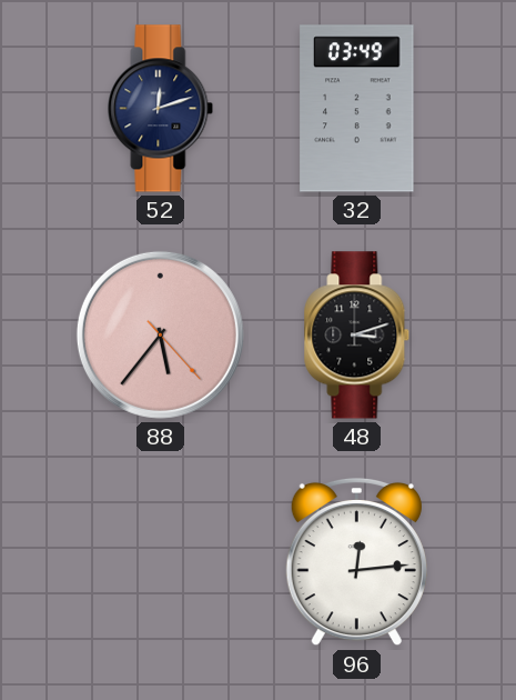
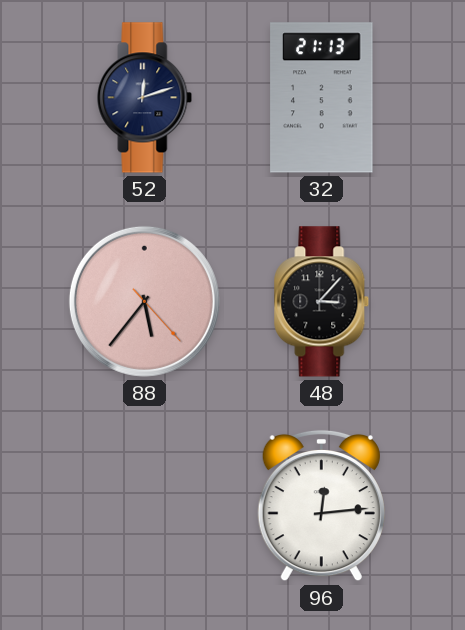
32: 03:49 -> 21:13
48: 3:12 -> 3:07
